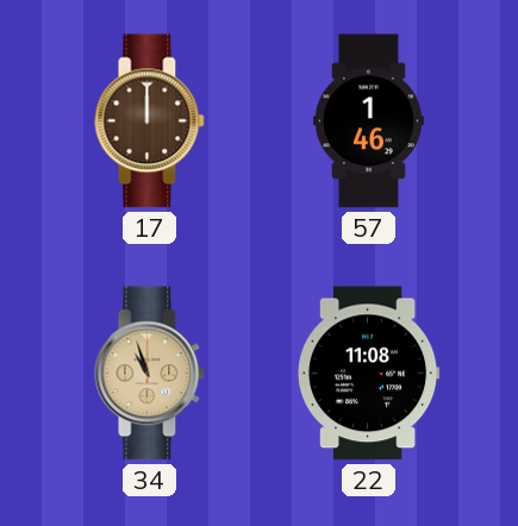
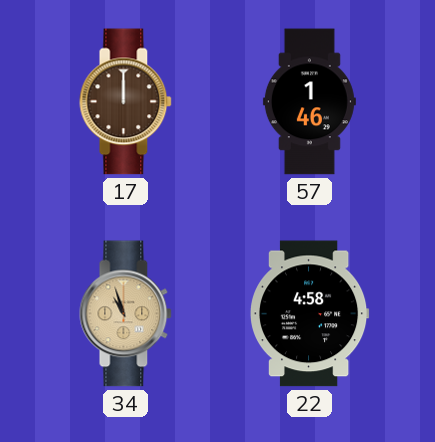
22: 11:08 -> 4:58
